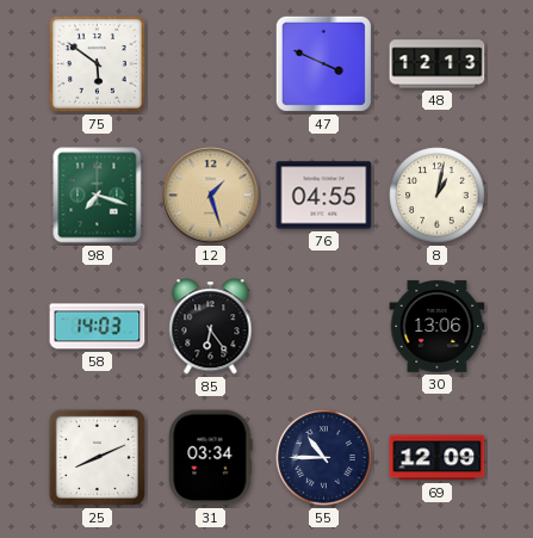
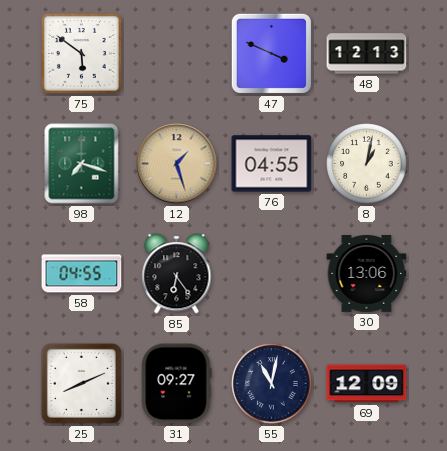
58: 14:03 -> 04:55
31: 03:34 -> 09:27
55: 10:45 -> 11:02
